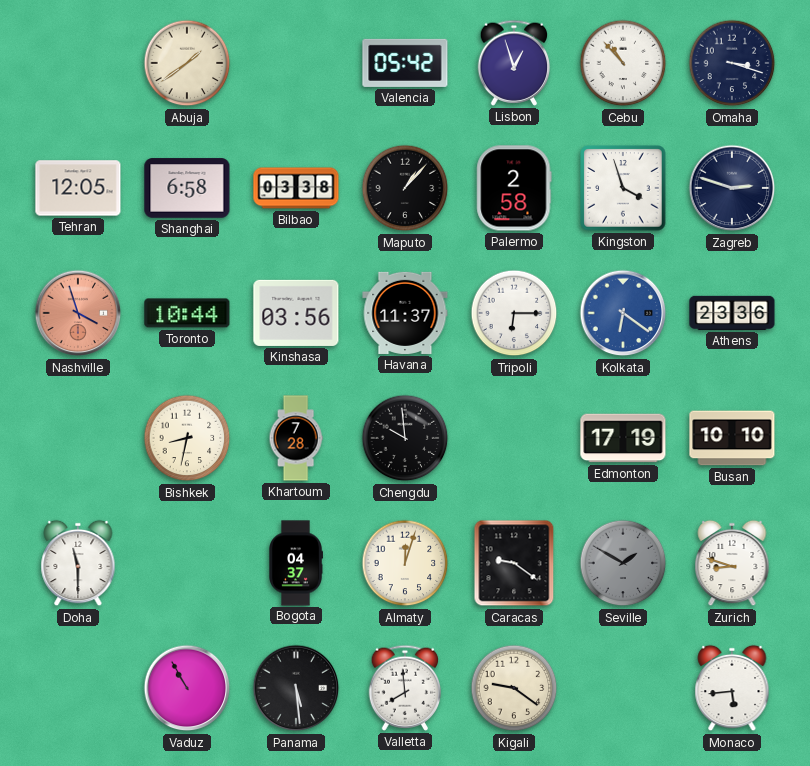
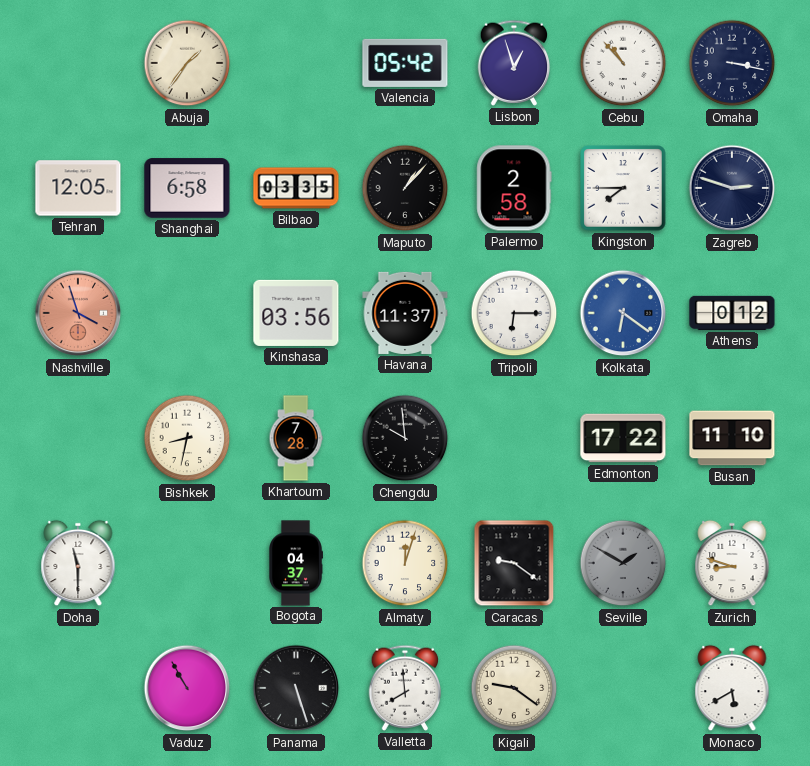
Abuja: 1:39 -> 1:36
Omaha: 3:18 -> 3:17
Bilbao: 03:38 -> 03:35
Kingston: 3:57 -> 7:45
Toronto: 10:44 -> none
Athens: 23:36 -> 0:12
Edmonton: 17:19 -> 17:22
Busan: 10:10 -> 11:10
Panama: 5:29 -> 5:27
Monaco: 5:44 -> 5:40
